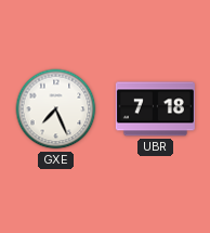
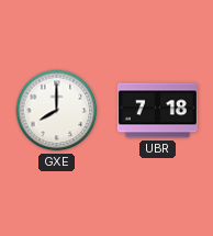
GXE: 7:26 -> 8:00
